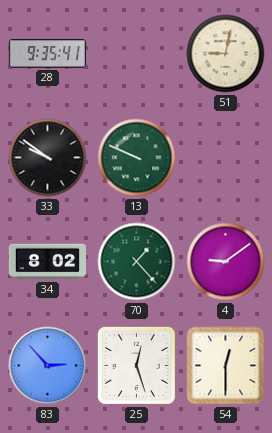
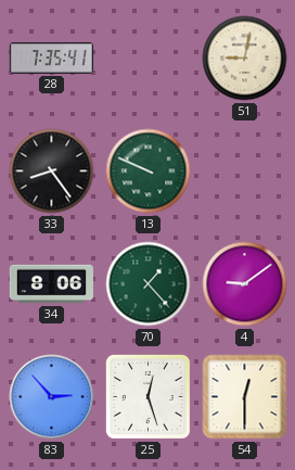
28: 9:35 -> 7:35
33: 9:51 -> 8:24
34: 8:02 -> 8:06
